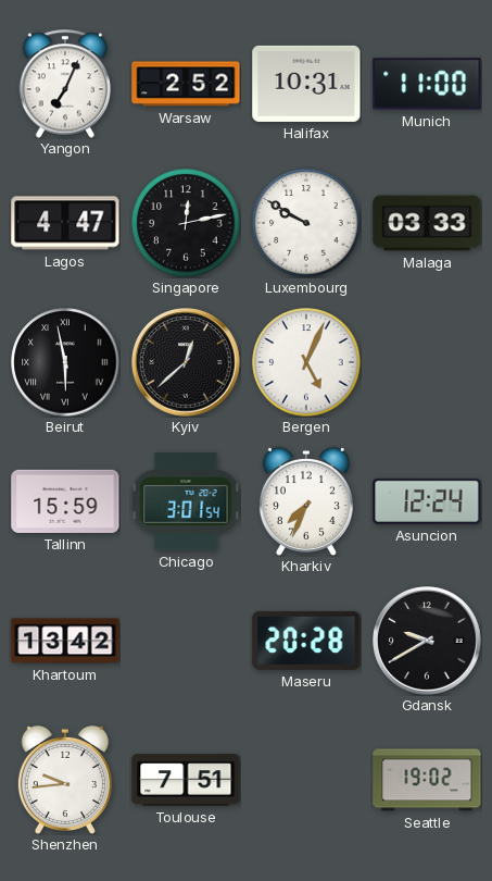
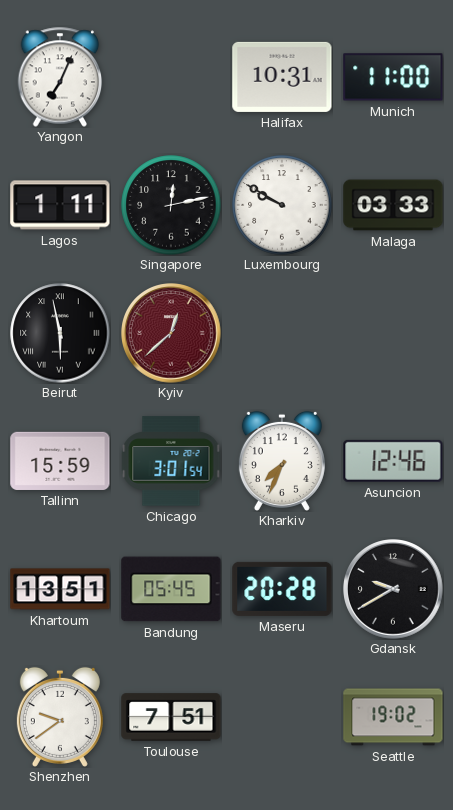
Warsaw: 2:52 -> none
Lagos: 4:47 -> 1:11
Kyiv dial: black -> burgundy
Bergen: 5:04 -> none
Asuncion: 12:24 -> 12:46
Khartoum: 13:42 -> 13:51
Bandung: none -> 05:45
Shenzhen: 9:44 -> 9:39
